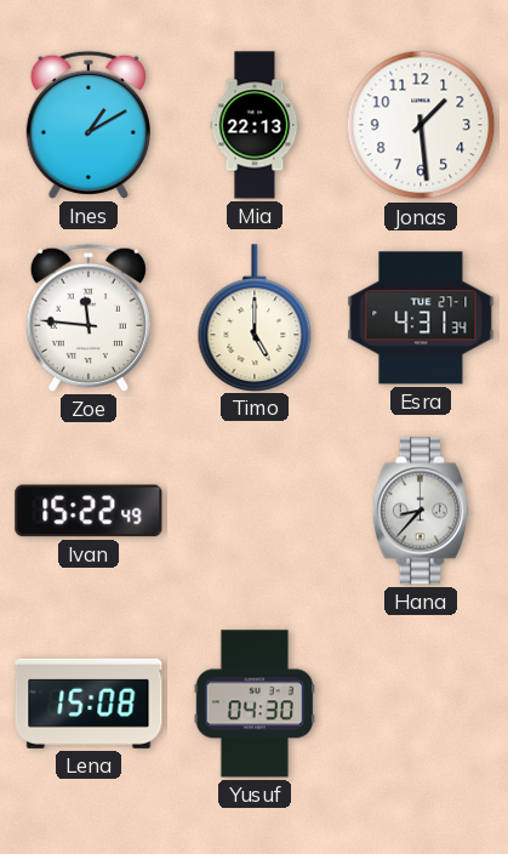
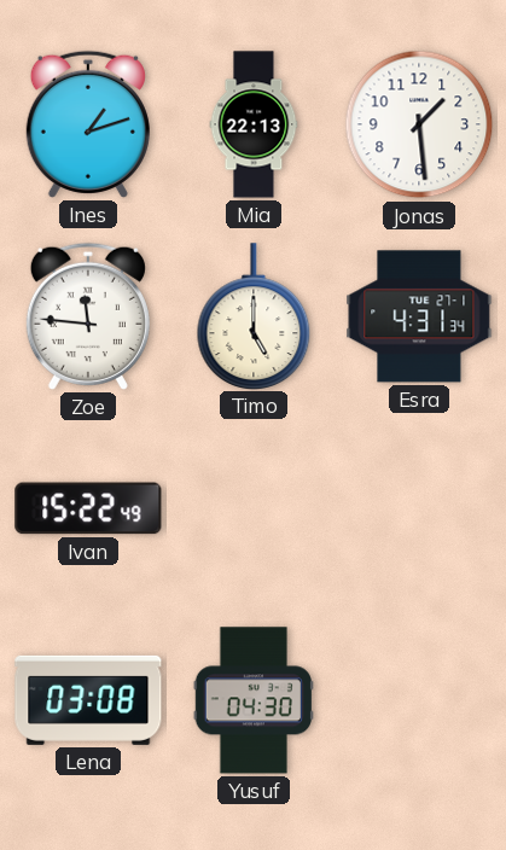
Ines: 1:10 -> 1:12
Hana: 8:37 -> none
Lena: 15:08 -> 03:08
